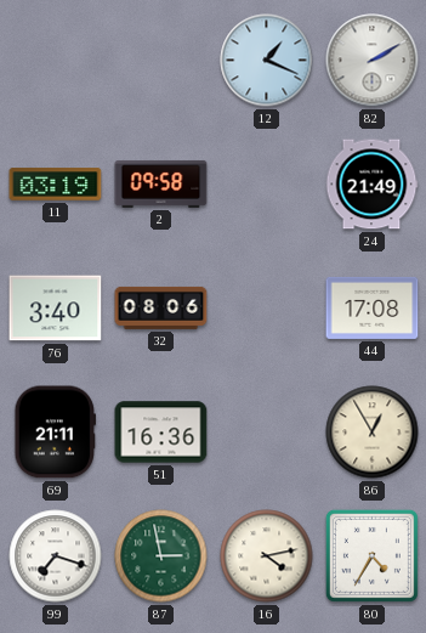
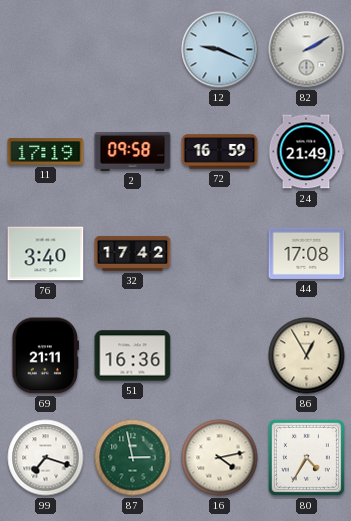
12: 1:19 -> 9:19
11: 03:19 -> 17:19
72: none -> 16:59
32: 08:06 -> 17:42
